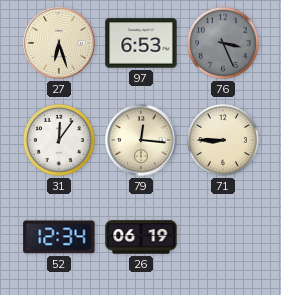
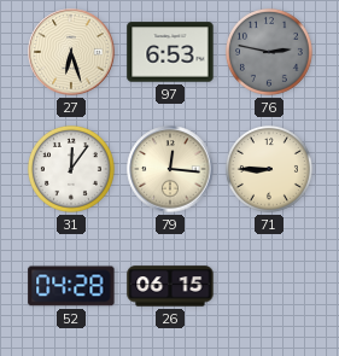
76: 3:26 -> 2:47
52: 12:34 -> 04:28
26: 06:19 -> 06:15
